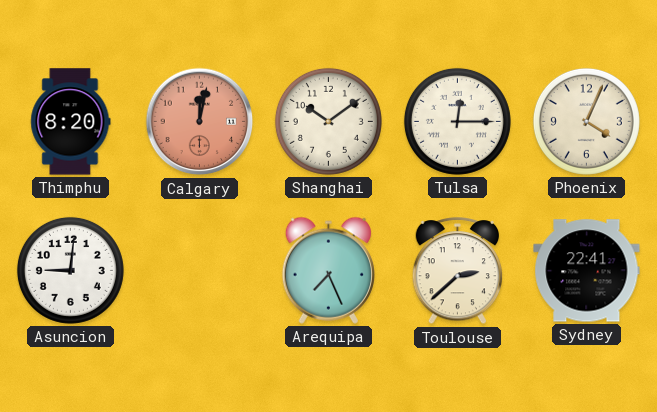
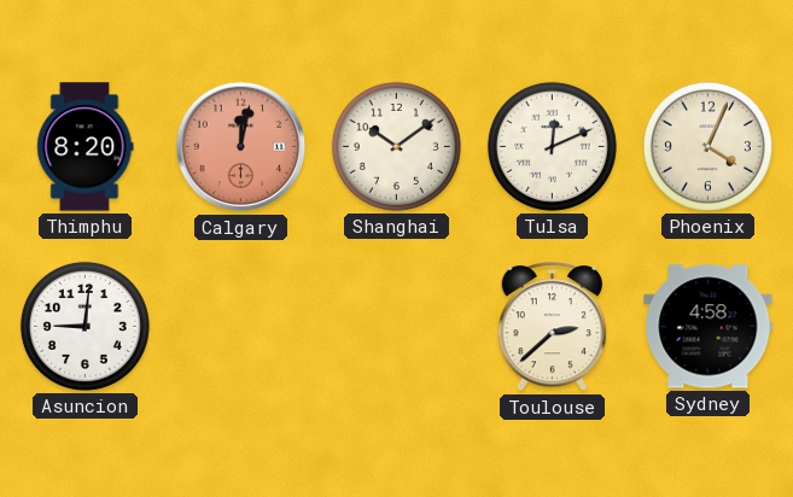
Tulsa: 12:15 -> 12:11
Arequipa: 7:26 -> none
Sydney: 22:41 -> 4:58
